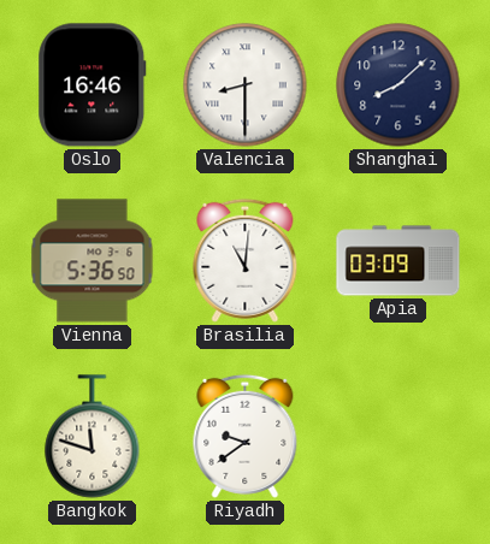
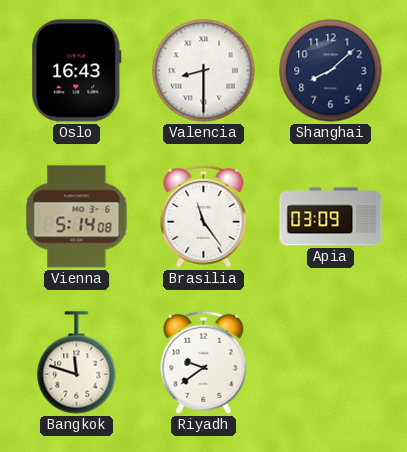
Oslo: 16:46 -> 16:43
Vienna: 5:36 -> 5:14
Brasilia: 11:01 -> 11:24
